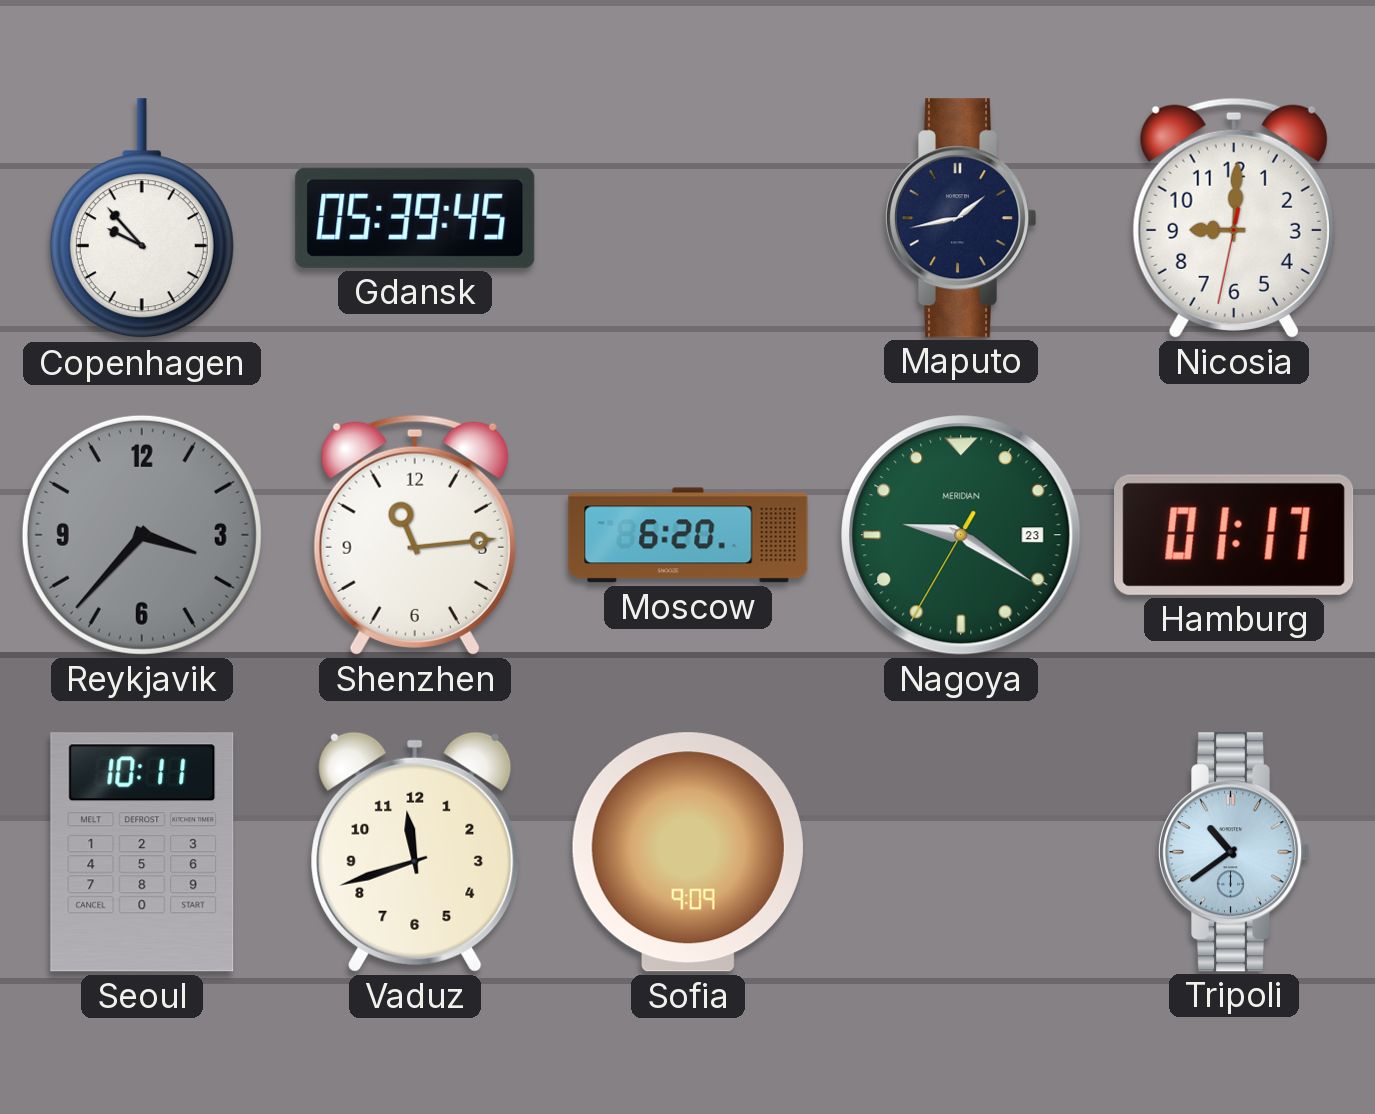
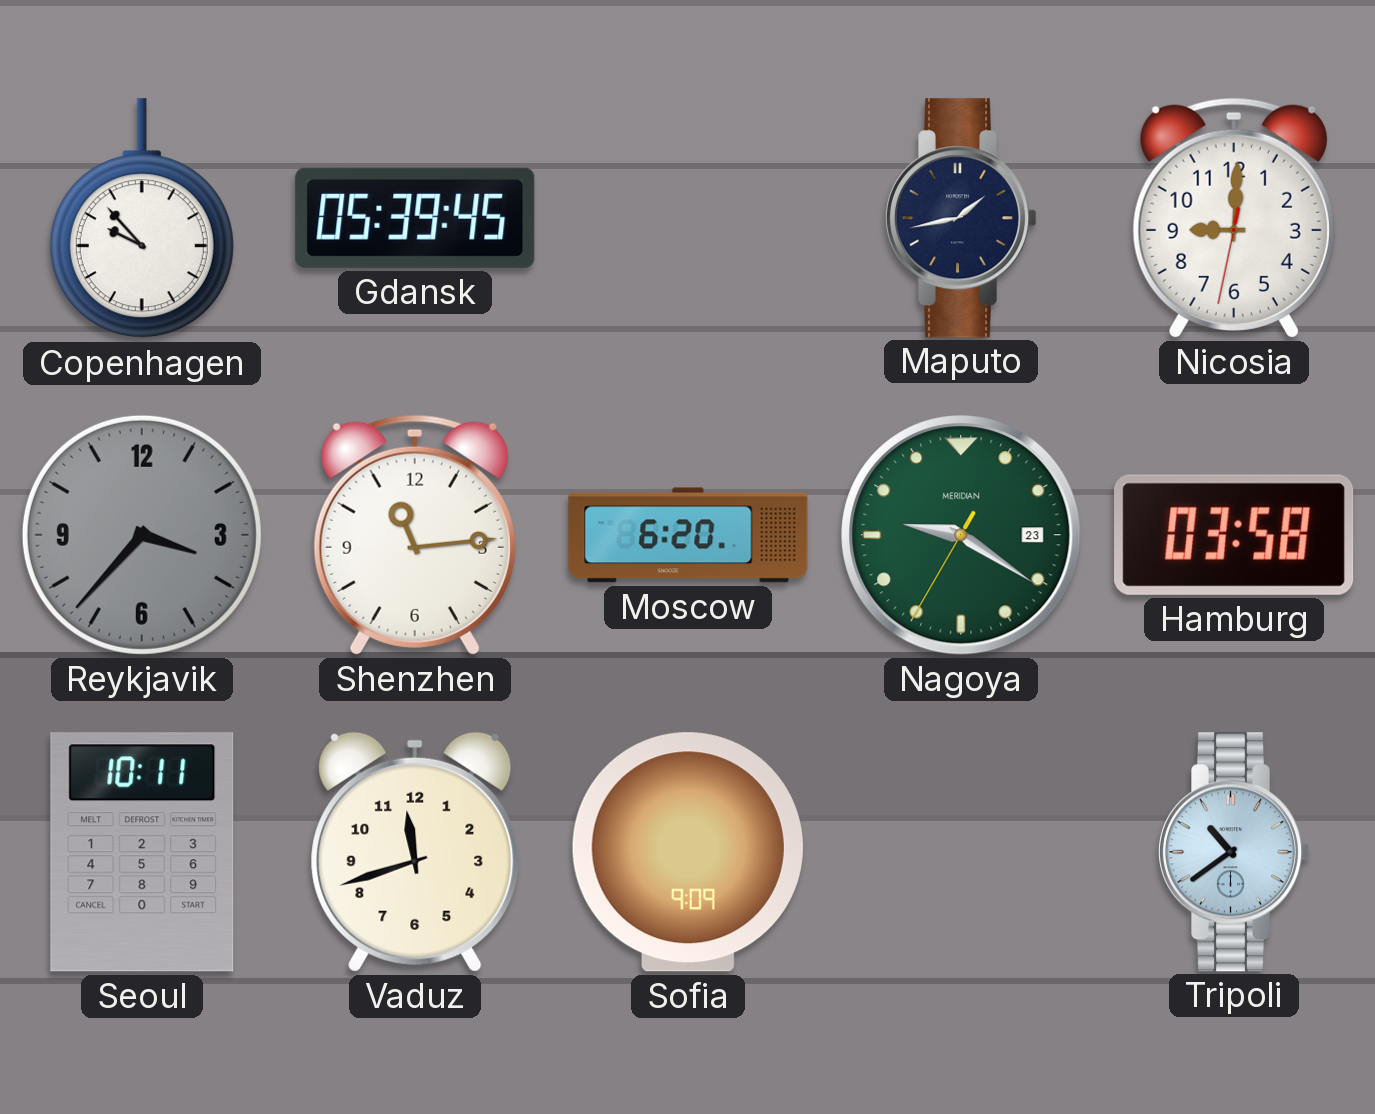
Hamburg: 01:17 -> 03:58
